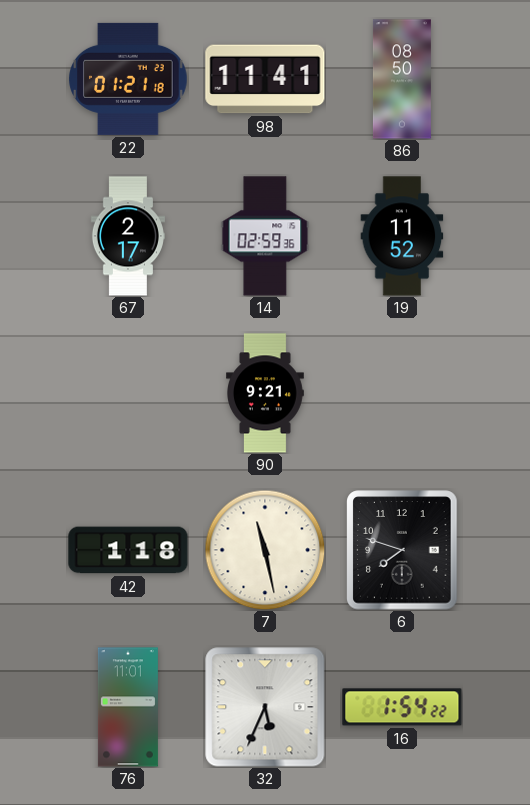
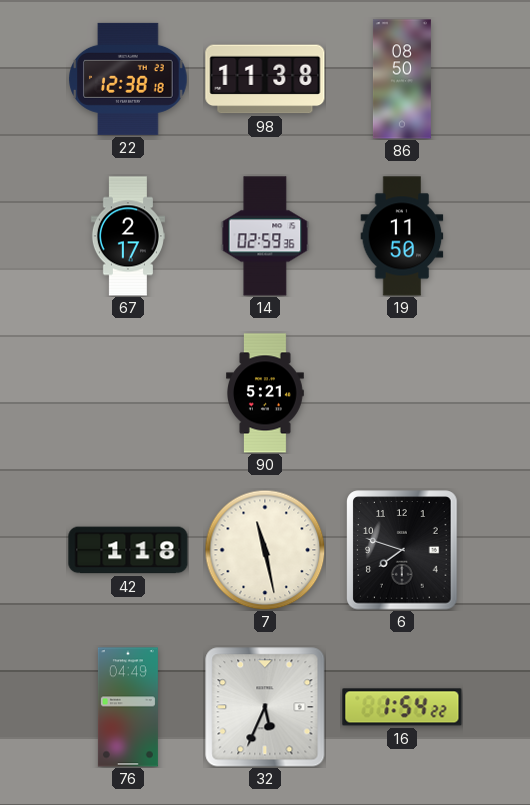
22: 01:21 -> 12:38
98: 11:41 -> 11:38
19: 11:52 -> 11:50
90: 9:21 -> 5:21
76: 11:01 -> 04:49
